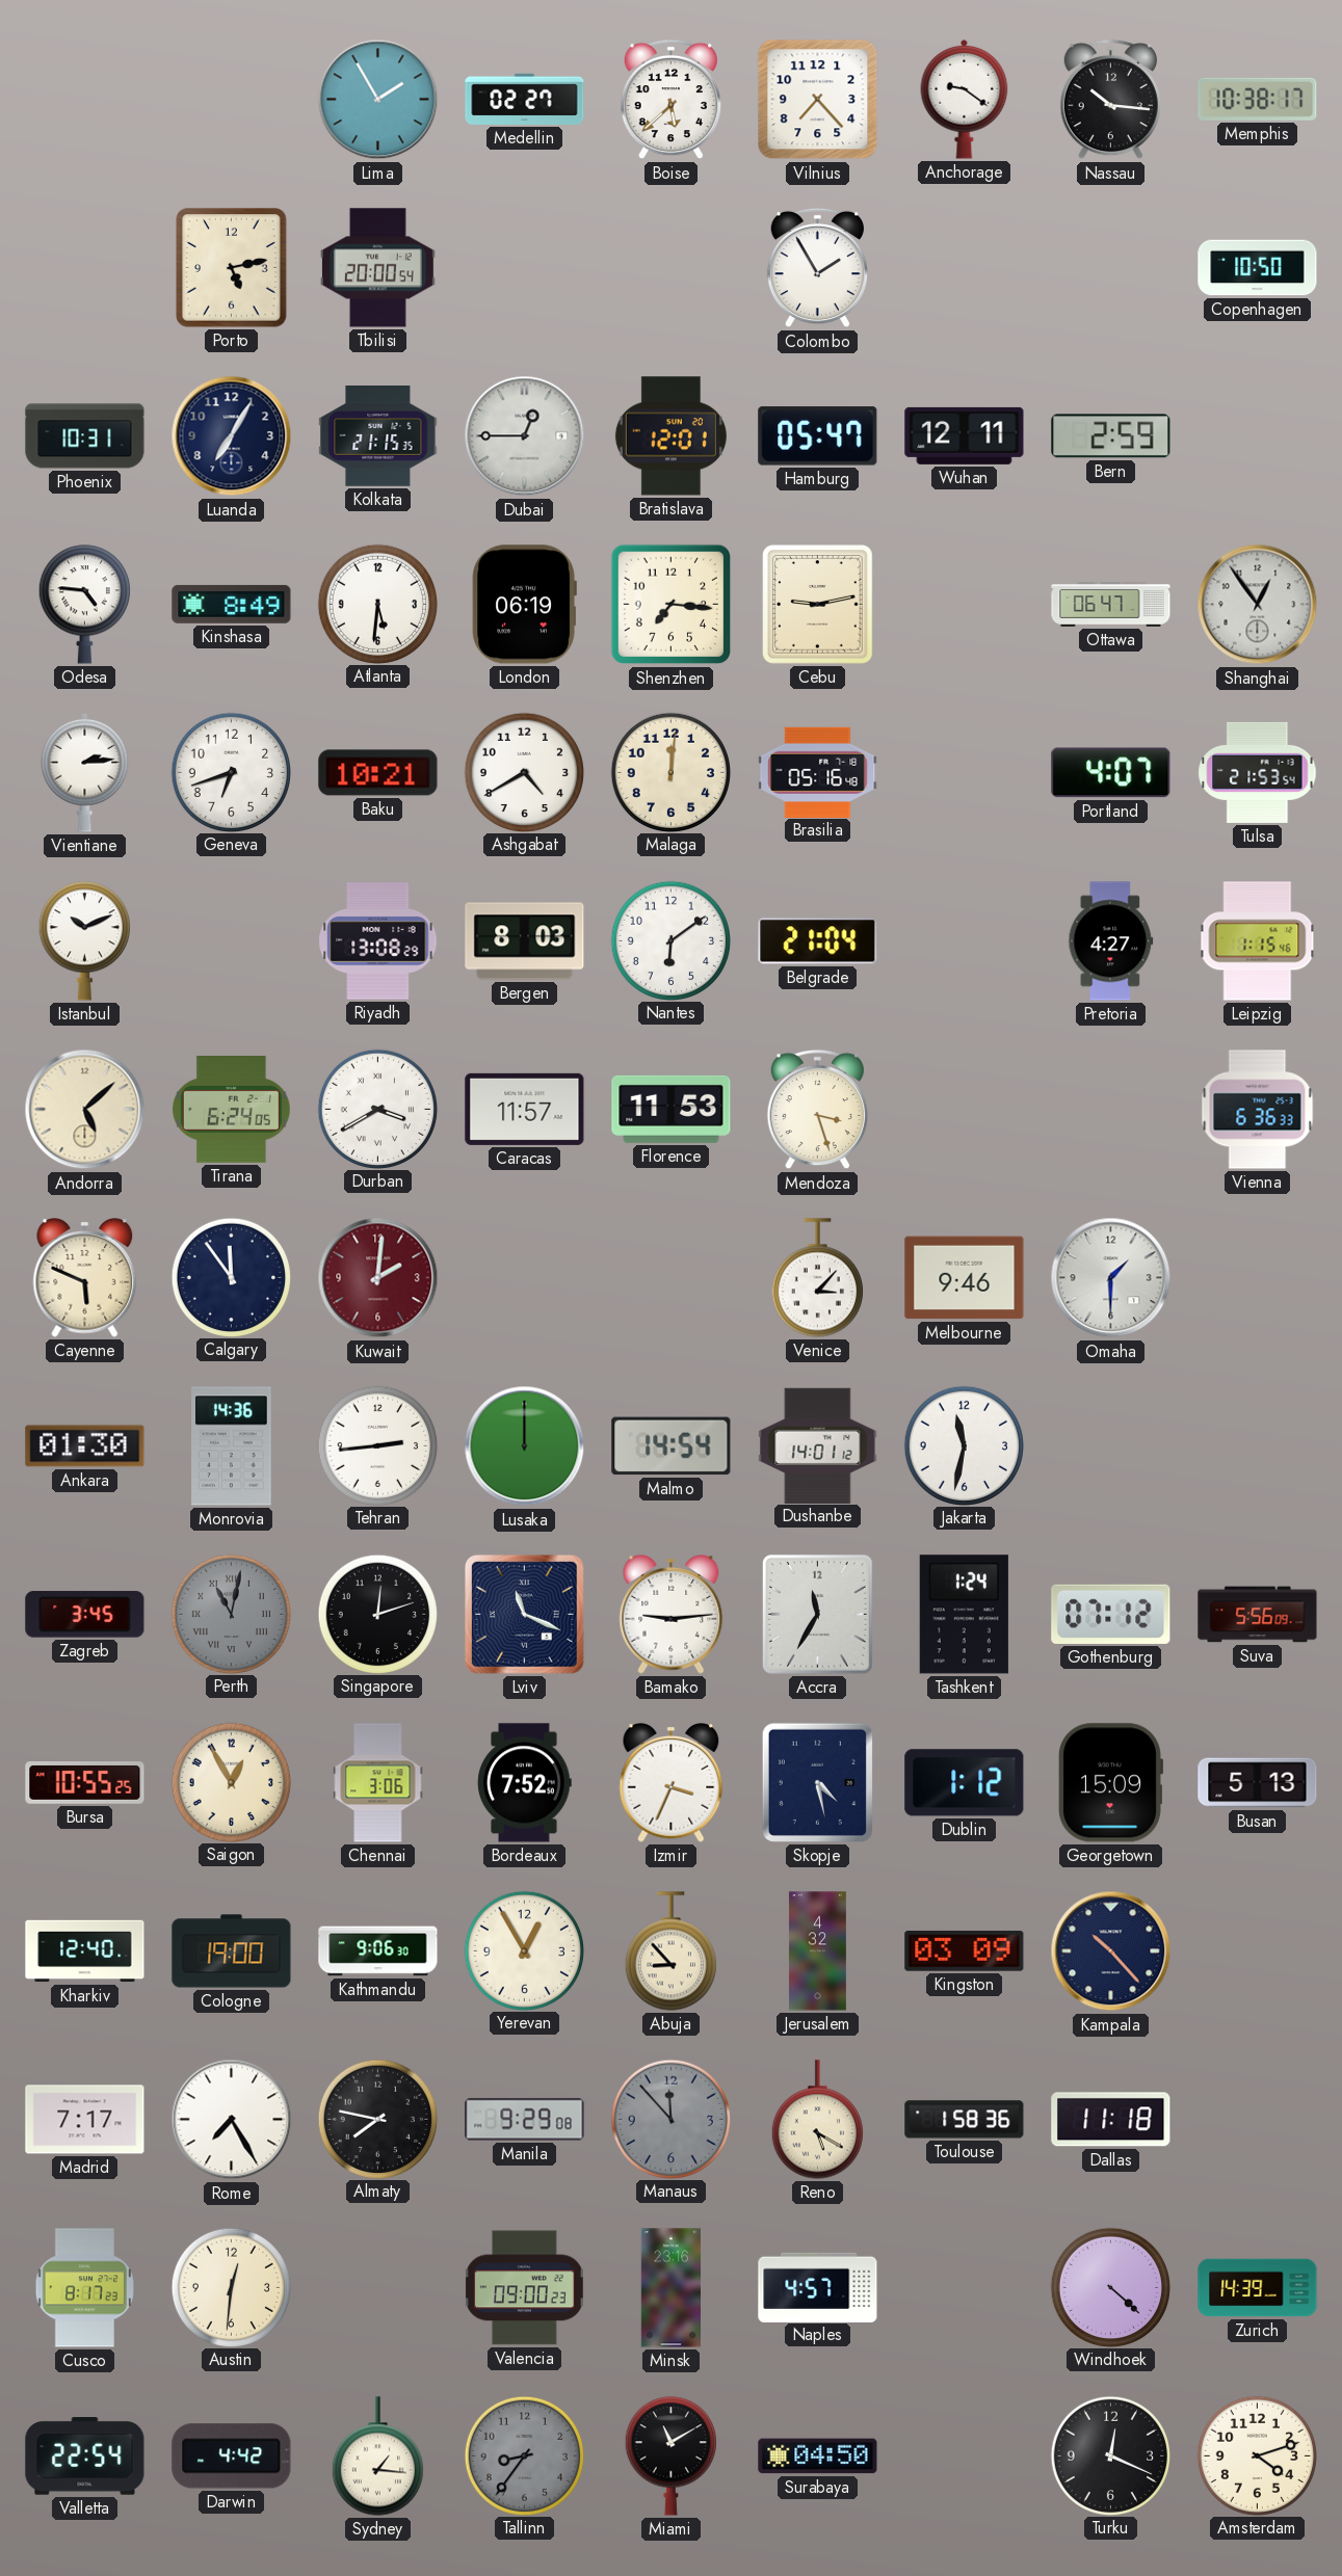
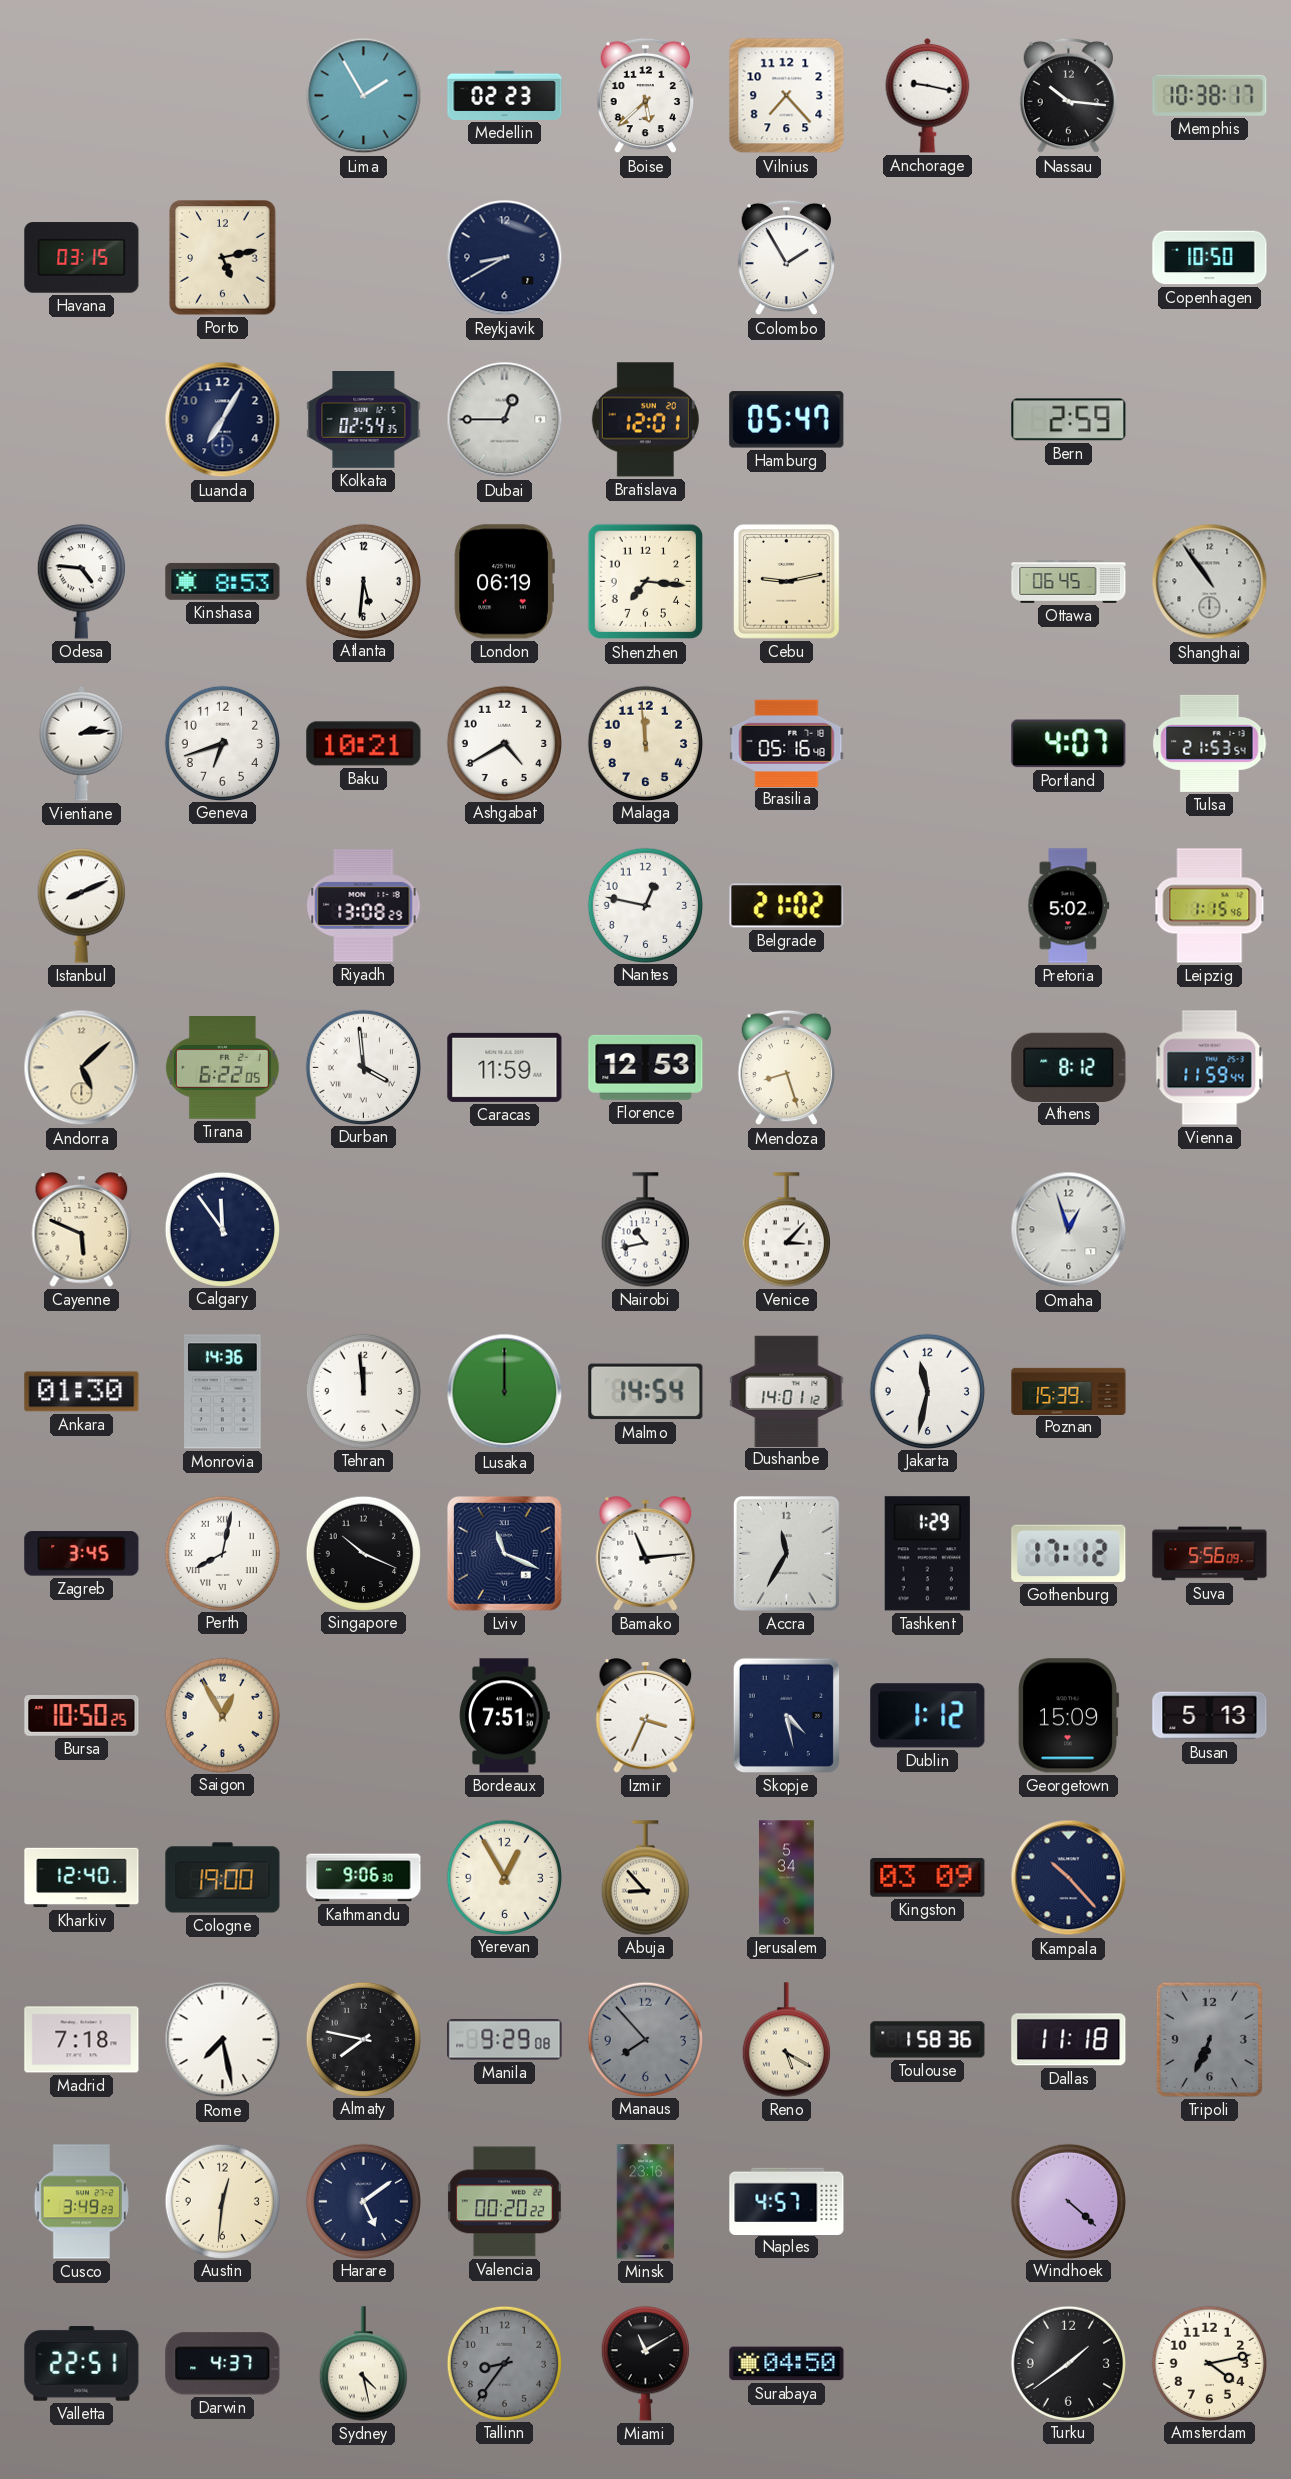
Medellin: 02:27 -> 02:23
Anchorage: 9:21 -> 9:17
Havana: none -> 03:15
Tbilisi: 20:00 -> none
Reykjavik: none -> 8:40
Phoenix: 10:31 -> none
Kolkata: 21:15 -> 02:54
Wuhan: 12:11 -> none
Kinshasa: 8:49 -> 8:53
Ottawa: 06:47 -> 06:45
Shanghai: 12:54 -> 10:54
Malaga: 12:01 -> 11:59
Istanbul: 10:11 -> 8:11
Bergen: 8:03 -> none
Nantes: 6:09 -> 12:47
Belgrade: 21:04 -> 21:02
Pretoria: 4:27 -> 5:02
Tirana: 6:24 -> 6:22
Durban: 3:40 -> 3:59
Caracas: 11:57 -> 11:59
Florence: 11:53 -> 12:53
Mendoza: 3:27 -> 8:27
Athens: none -> 8:12
Vienna: 6:36 -> 11:59
Kuwait: 2:01 -> none
Nairobi: none -> 10:43
Melbourne: 9:46 -> none
Omaha: 1:30 -> 12:57
Tehran: 2:44 -> 11:59
Poznan: none -> 15:39
Perth: 11:02 -> 8:02
Perth dial: grey -> white
Singapore: 12:12 -> 10:19
Bamako: 9:14 -> 11:14
Tashkent: 1:24 -> 1:29
Gothenburg: 07:12 -> 17:12
Bursa: 10:55 -> 10:50
Chennai: 3:06 -> none
Bordeaux: 7:52 -> 7:51
Jerusalem: 4:32 -> 5:34
Madrid: 7:17 -> 7:18
Rome: 7:25 -> 7:28
Manaus: 11:53 -> 7:53
Tripoli: none -> 6:34
Cusco: 8:17 -> 3:49
Harare: none -> 5:09
Valencia: 09:00 -> 00:20
Zurich: 14:39 -> none
Valletta: 22:54 -> 22:51
Darwin: 4:42 -> 4:37
Sydney: 1:16 -> 4:28
Turku: 12:19 -> 1:39
Amsterdam: 4:12 -> 4:13
